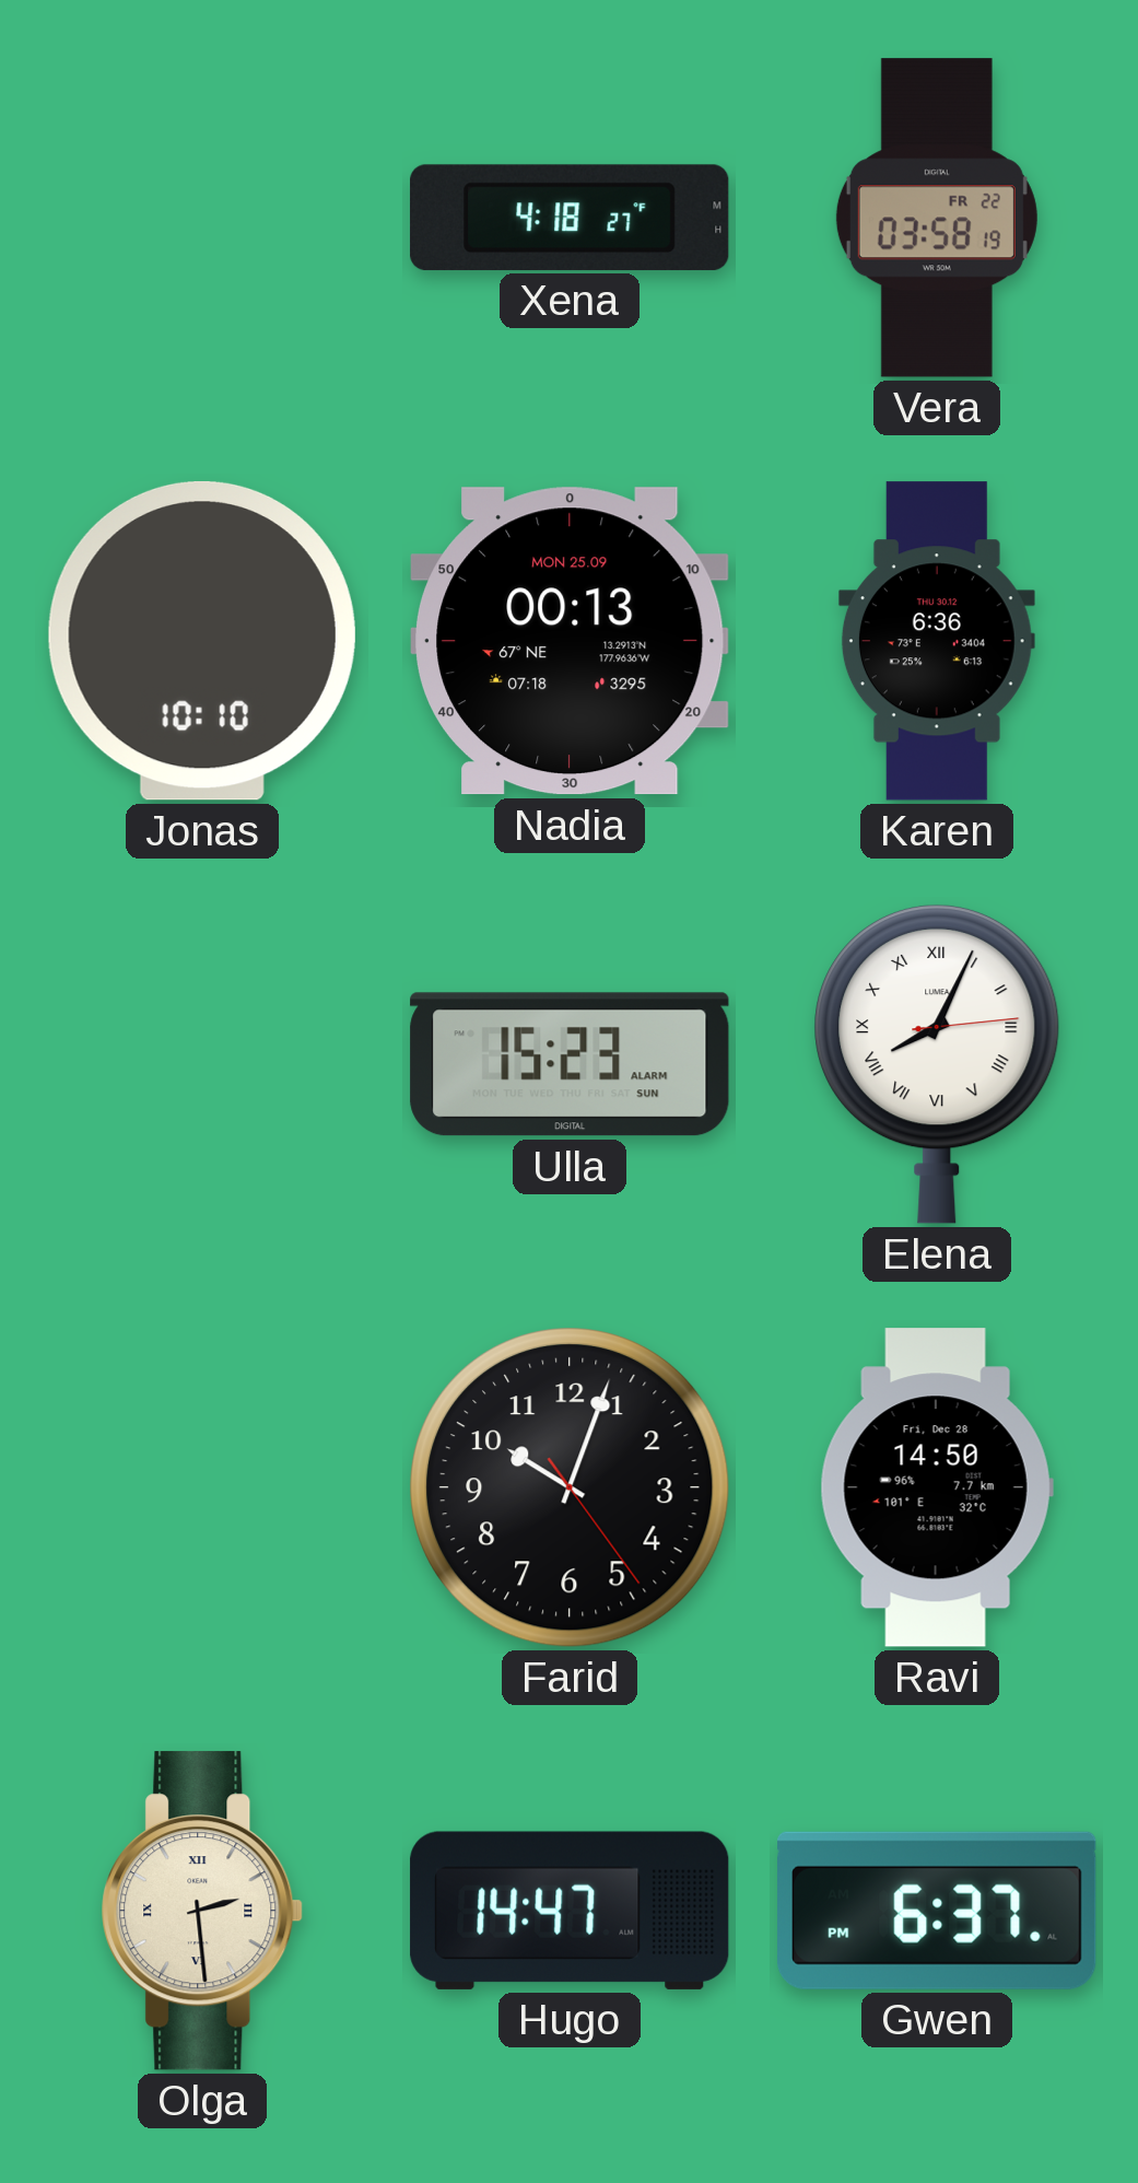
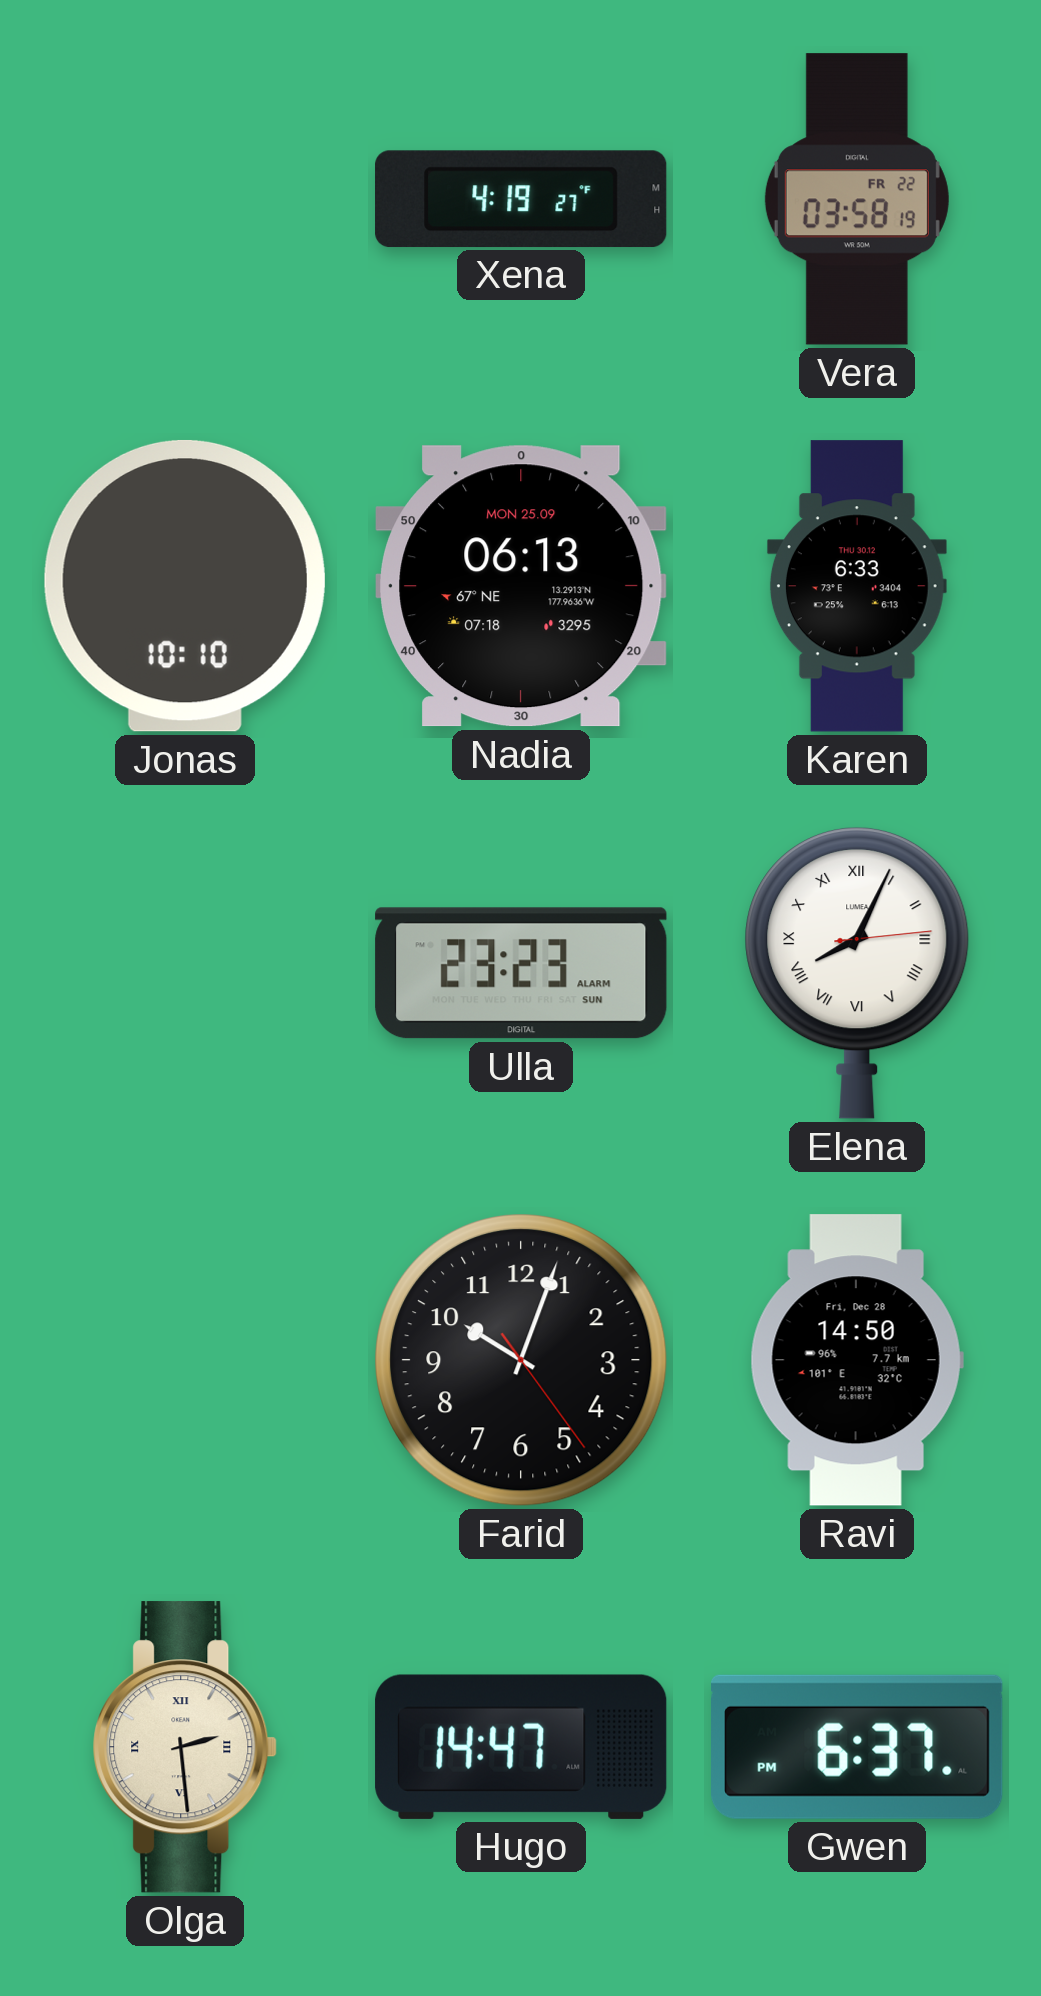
Xena: 4:18 -> 4:19
Nadia: 00:13 -> 06:13
Karen: 6:36 -> 6:33
Ulla: 15:23 -> 23:23
